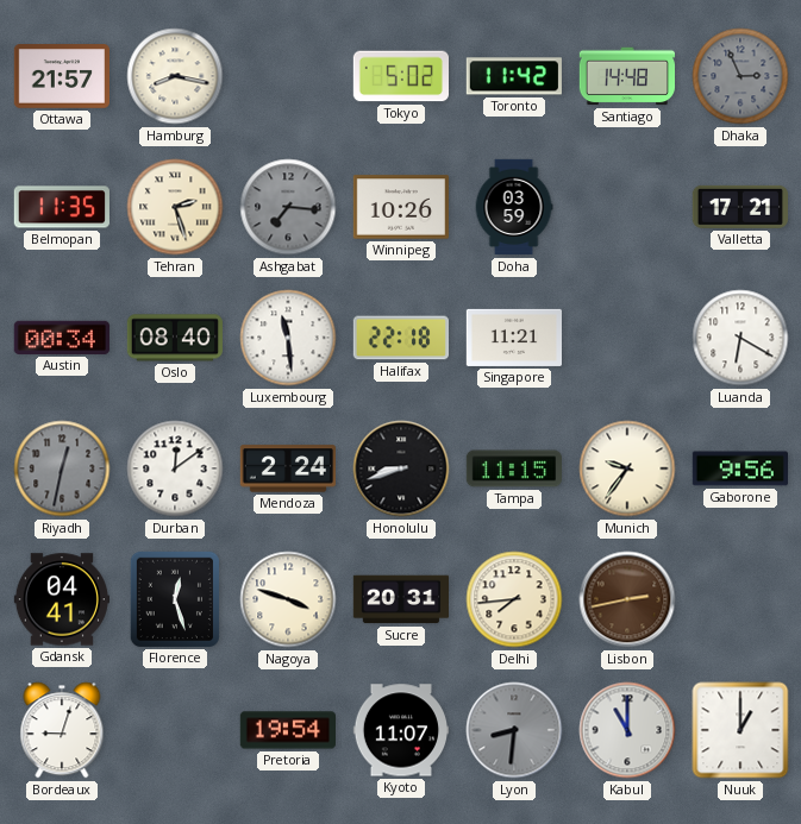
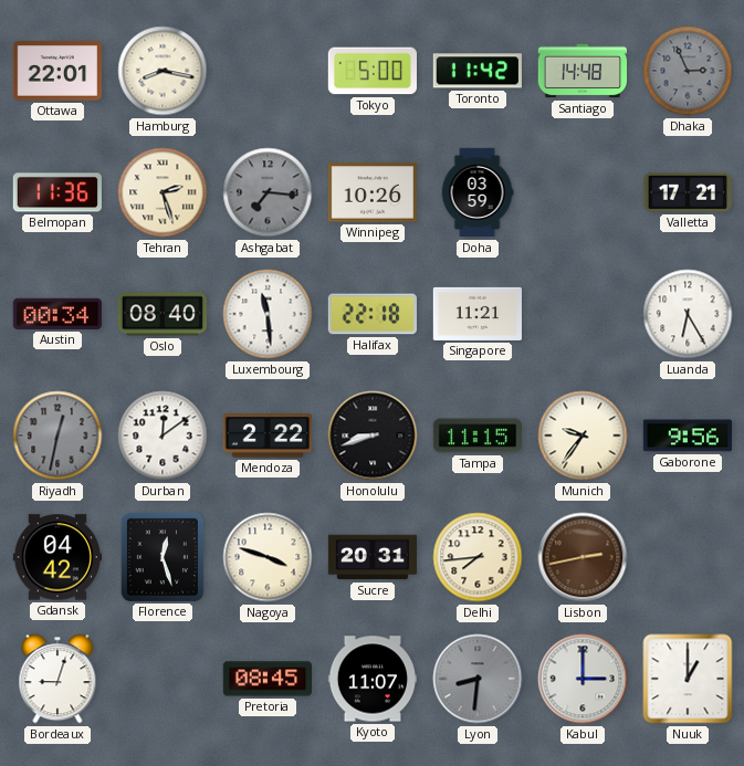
Ottawa: 21:57 -> 22:01
Tokyo: 5:02 -> 5:00
Belmopan: 11:35 -> 11:36
Luanda: 6:20 -> 6:25
Mendoza: 2:24 -> 2:22
Gdansk: 04:41 -> 04:42
Pretoria: 19:54 -> 08:45
Kabul: 11:00 -> 3:00
